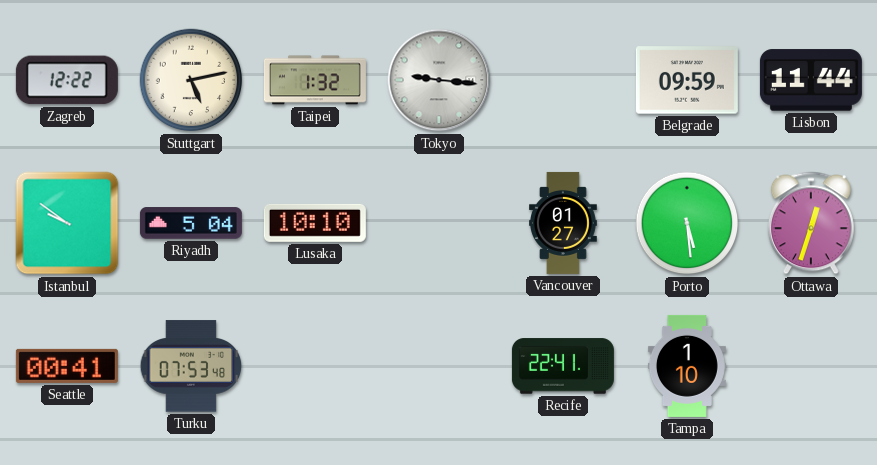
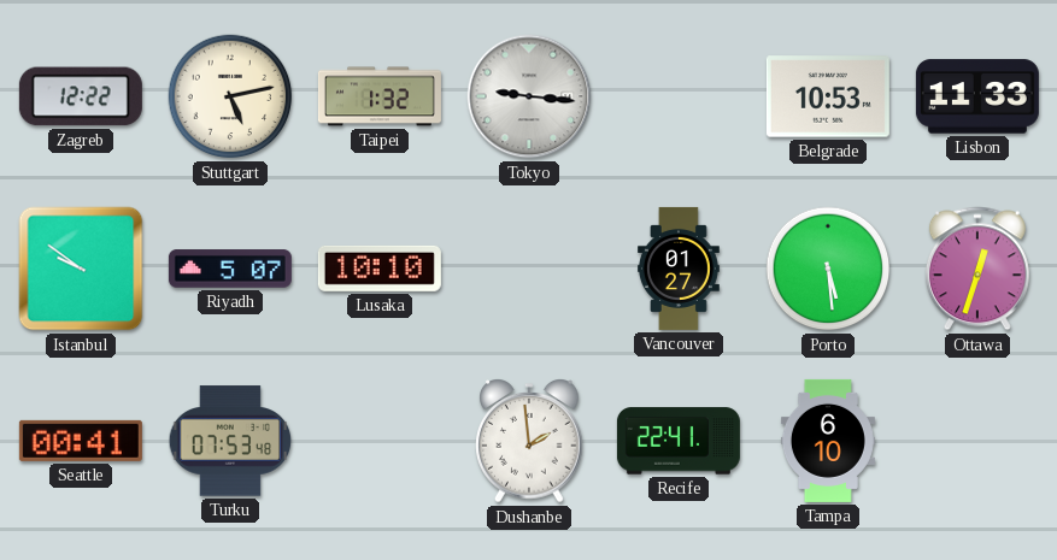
Belgrade: 09:59 -> 10:53
Lisbon: 11:44 -> 11:33
Riyadh: 5:04 -> 5:07
Dushanbe: none -> 1:59
Tampa: 1:10 -> 6:10
